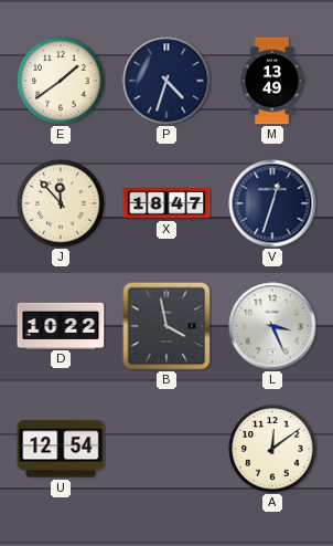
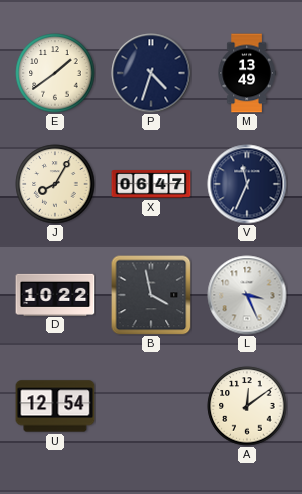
J: 11:53 -> 8:05
X: 18:47 -> 06:47
V: 12:33 -> 11:34
